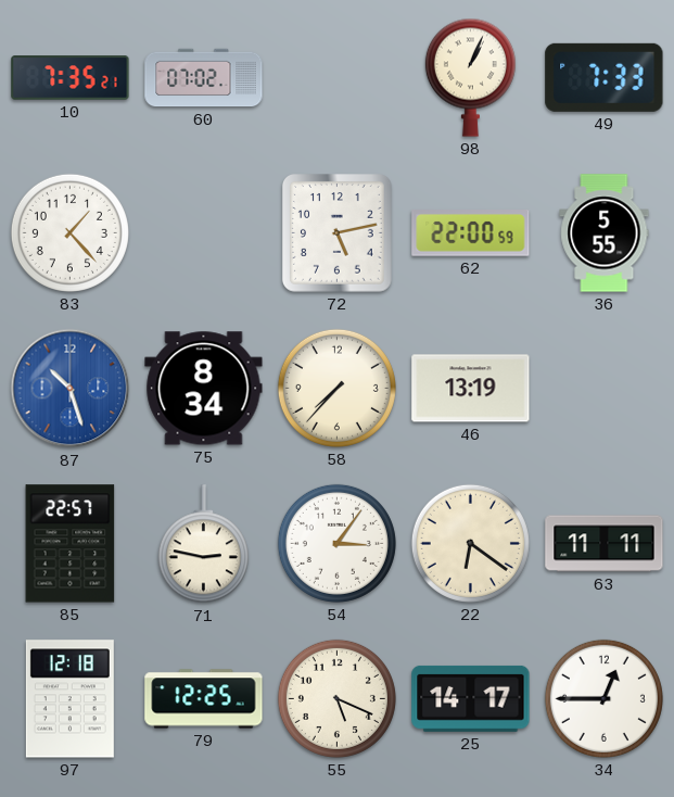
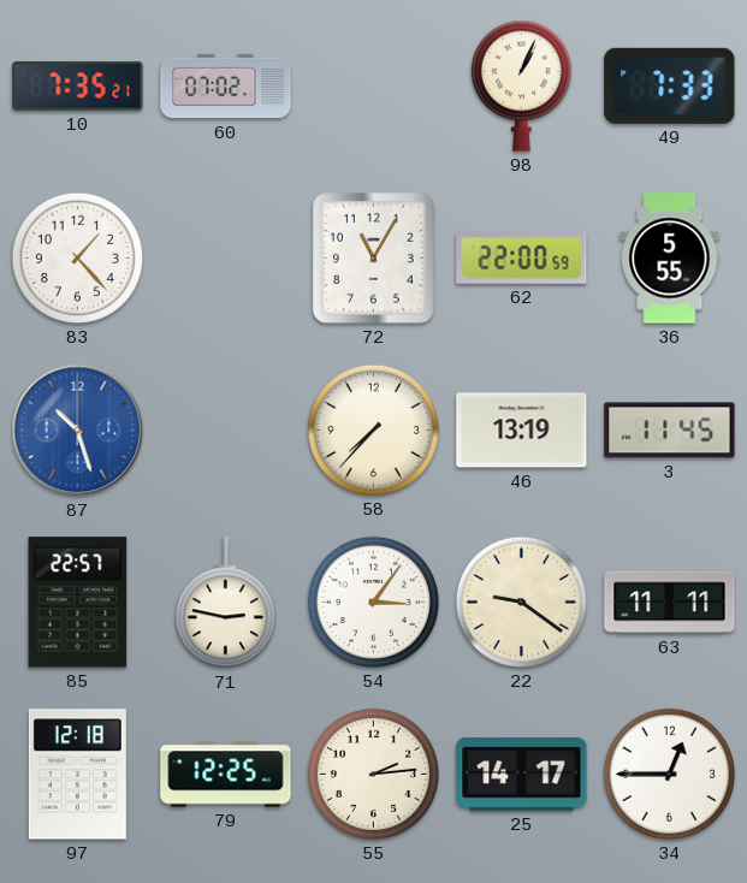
72: 5:13 -> 11:05
75: 8:34 -> none
3: none -> 11:45
22: 6:21 -> 9:21
55: 5:19 -> 2:14
